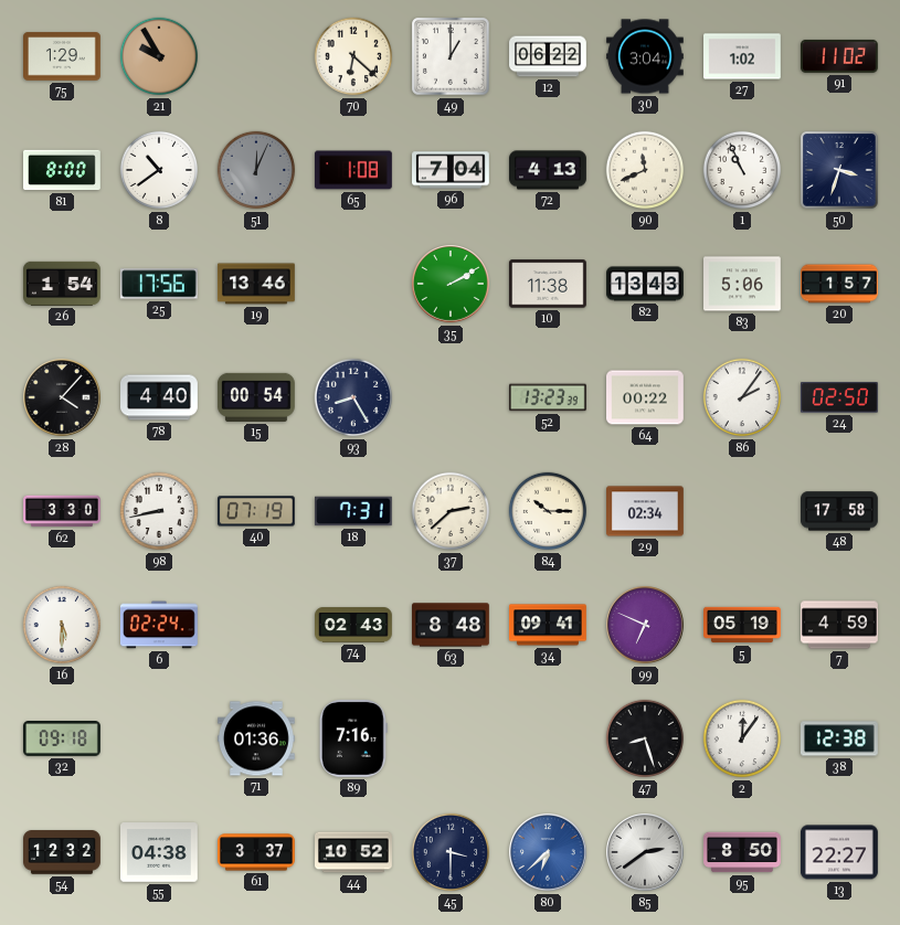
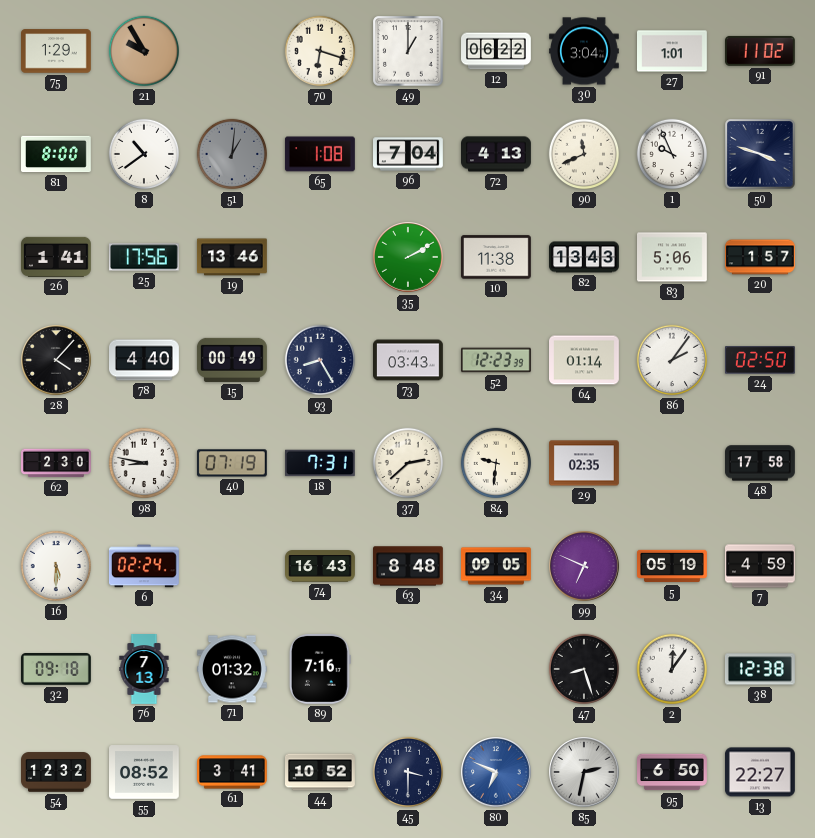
70: 6:22 -> 6:18
27: 1:02 -> 1:01
51: 12:04 -> 1:01
1: 10:56 -> 9:56
50: 3:33 -> 3:48
26: 1:54 -> 1:41
15: 00:54 -> 00:49
73: none -> 03:43
52: 13:23 -> 12:23
64: 00:22 -> 01:14
62: 3:30 -> 2:30
98: 8:43 -> 8:47
84: 10:15 -> 9:31
29: 02:34 -> 02:35
74: 02:43 -> 16:43
34: 09:41 -> 09:05
76: none -> 7:13
71: 01:36 -> 01:32
55: 04:38 -> 08:52
61: 3:37 -> 3:41
80: 6:38 -> 6:49
85: 2:39 -> 2:32
95: 8:50 -> 6:50
